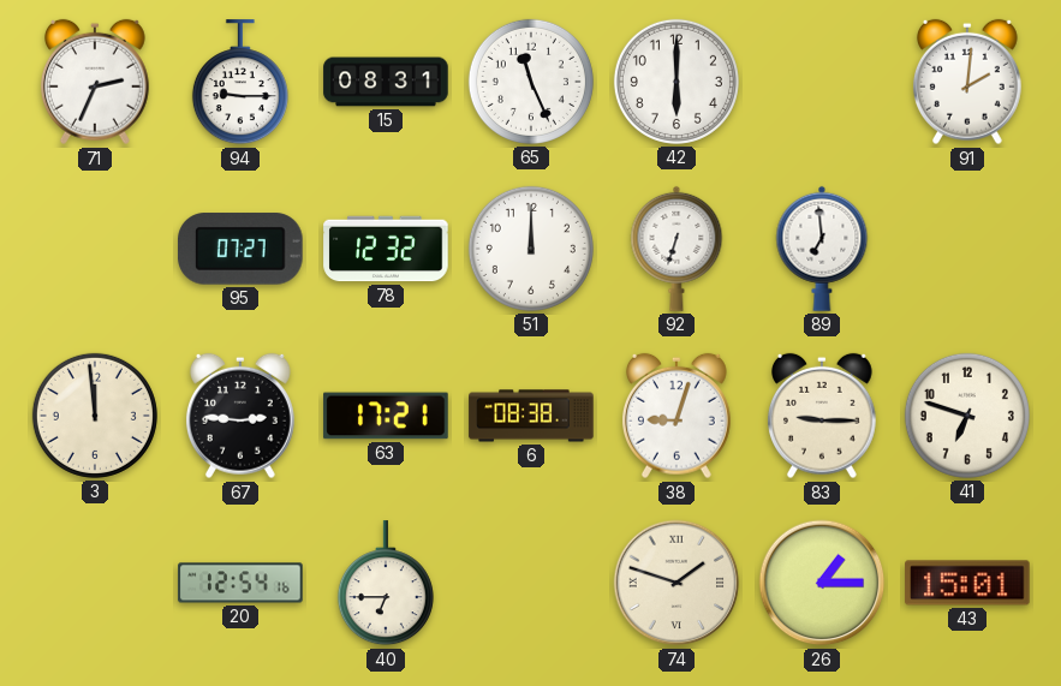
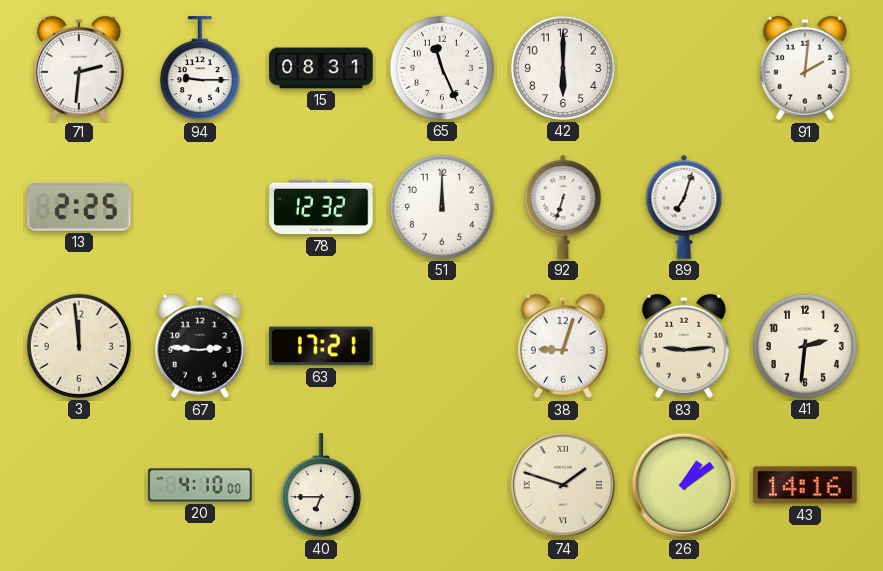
71: 2:34 -> 2:31
13: none -> 2:25
95: 07:27 -> none
89: 6:59 -> 7:03
6: 08:38 -> none
83: 9:15 -> 9:14
41: 6:48 -> 2:31
20: 12:54 -> 4:10
26: 1:15 -> 1:09
43: 15:01 -> 14:16
